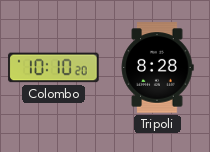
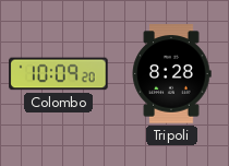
Colombo: 10:10 -> 10:09
